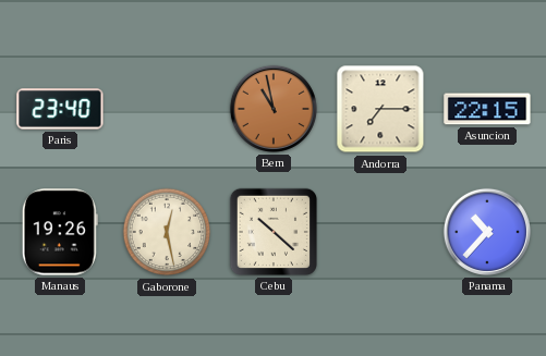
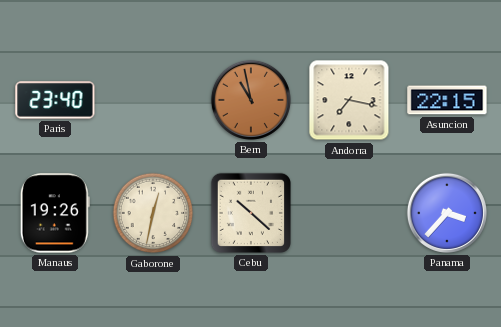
Andorra: 7:15 -> 7:17
Gaborone: 12:28 -> 12:32
Panama: 10:37 -> 3:37
